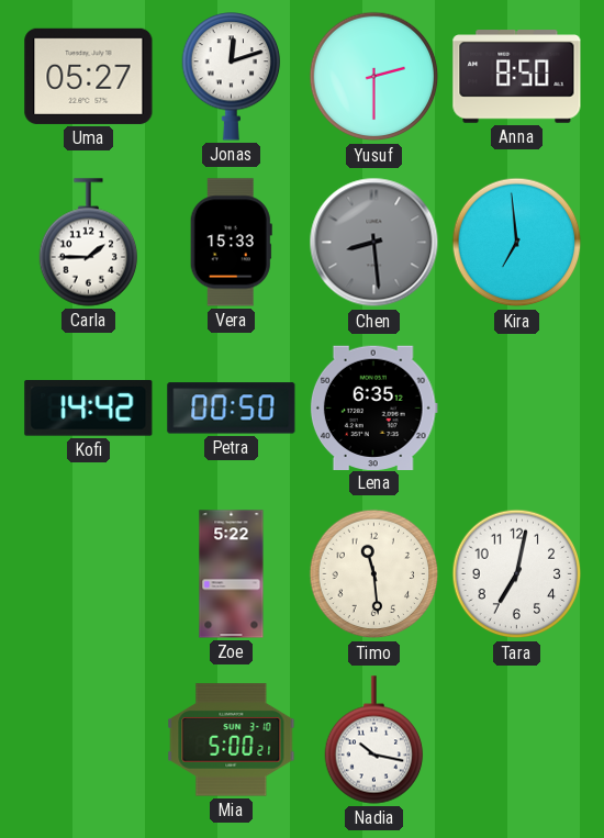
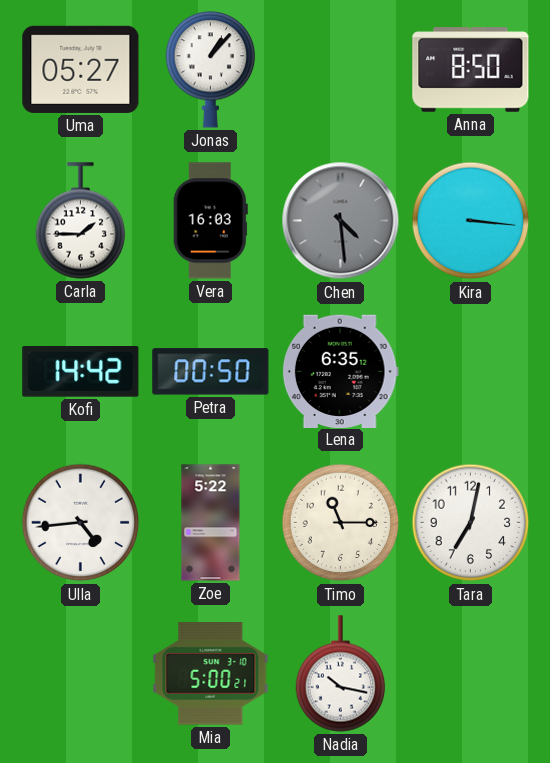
Jonas: 12:12 -> 1:07
Yusuf: 2:30 -> none
Vera: 15:33 -> 16:03
Chen: 8:29 -> 4:29
Kira: 6:59 -> 3:16
Ulla: none -> 4:44
Timo: 11:29 -> 11:15
